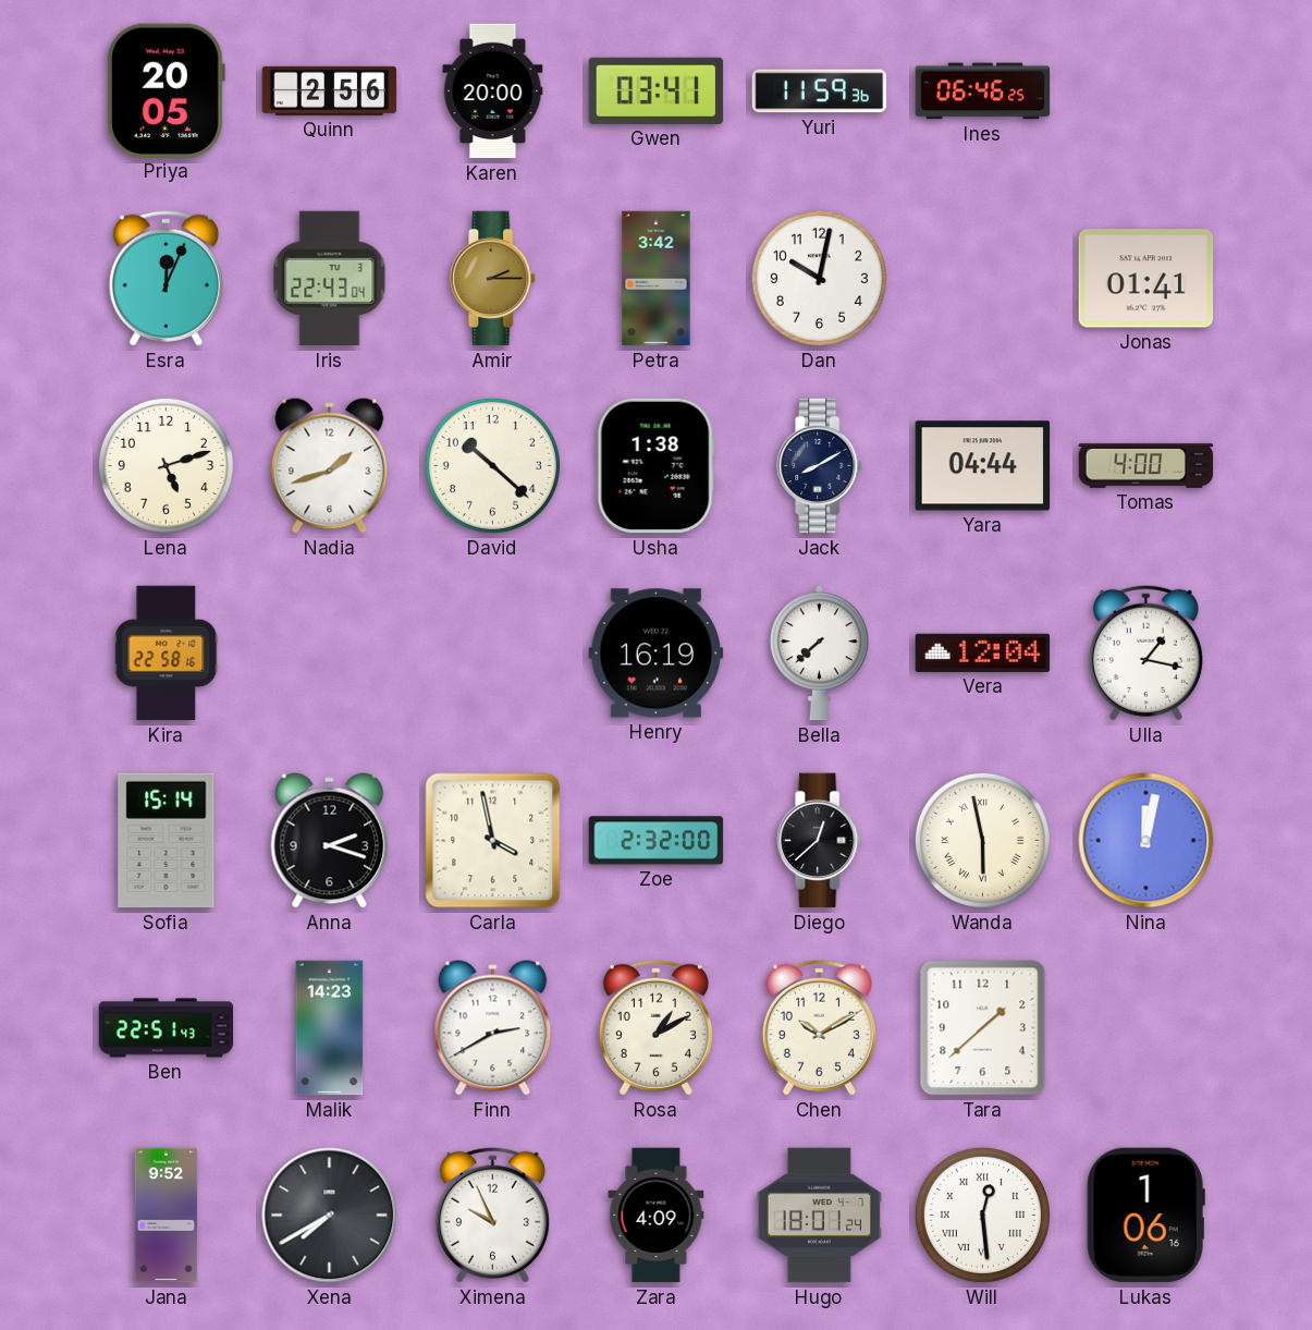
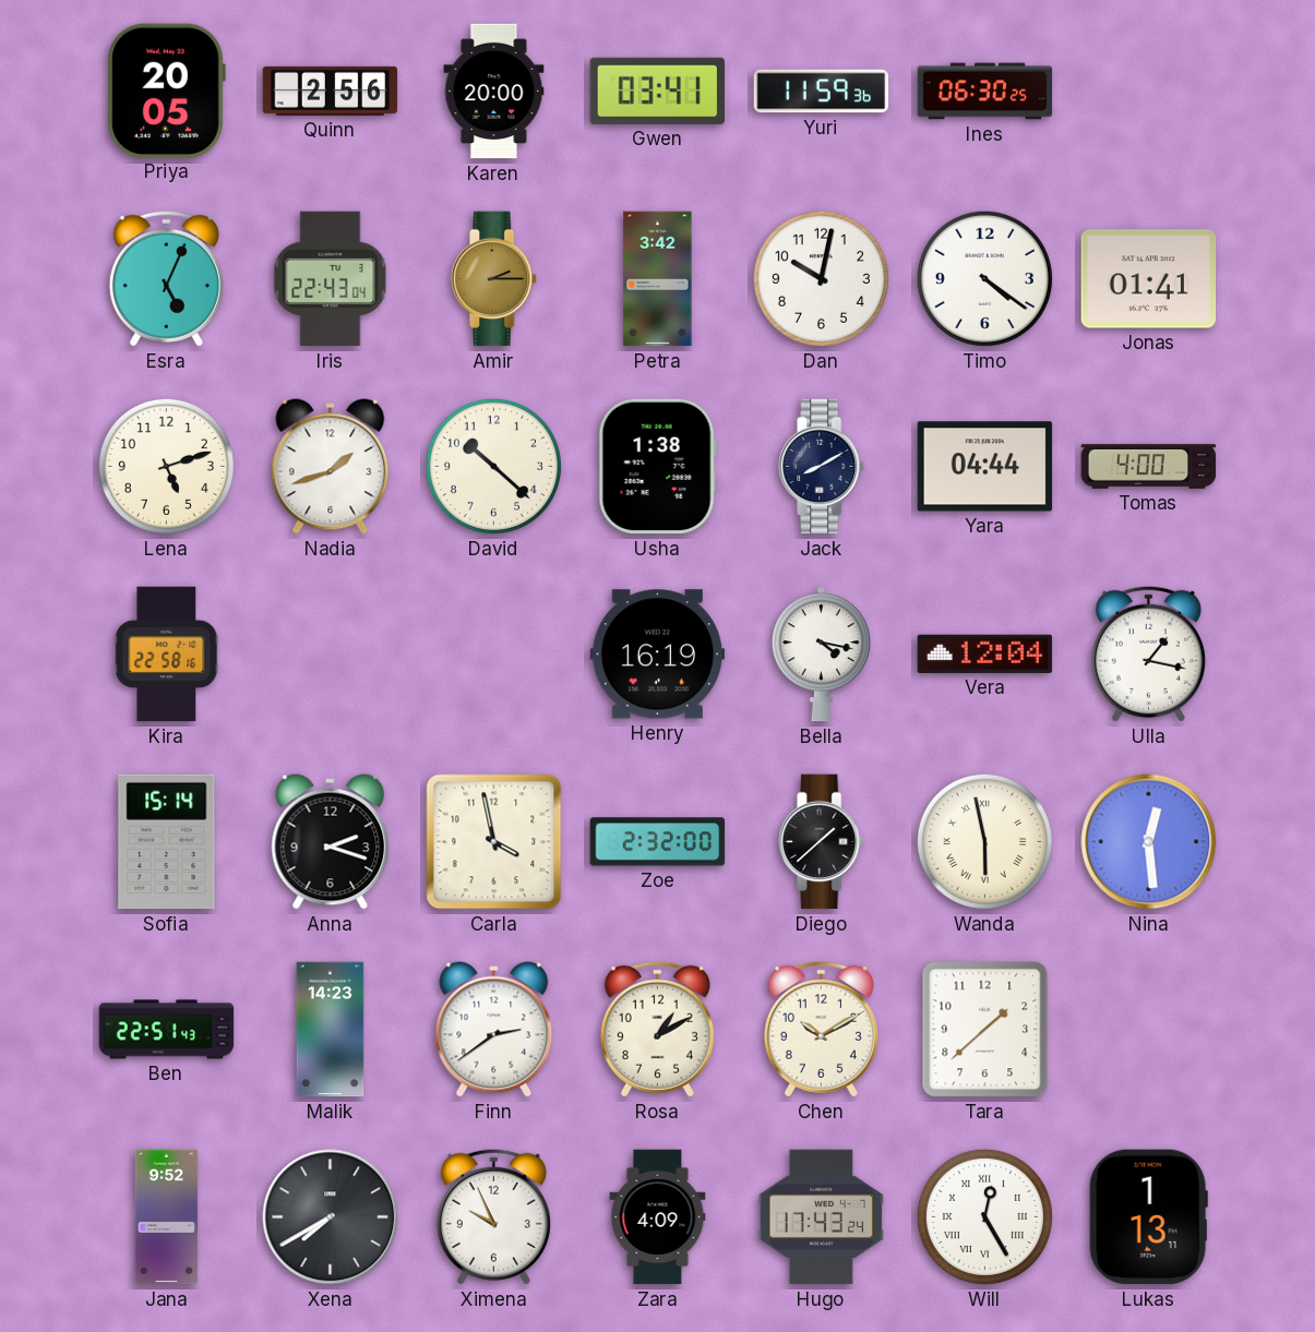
Ines: 06:46 -> 06:30
Esra: 12:04 -> 5:04
Timo: none -> 4:21
Bella: 7:38 -> 4:17
Diego: 12:38 -> 1:38
Nina: 12:02 -> 12:29
Finn: 2:40 -> 2:39
Hugo: 18:01 -> 17:43
Will: 12:29 -> 12:25
Lukas: 1:06 -> 1:13
